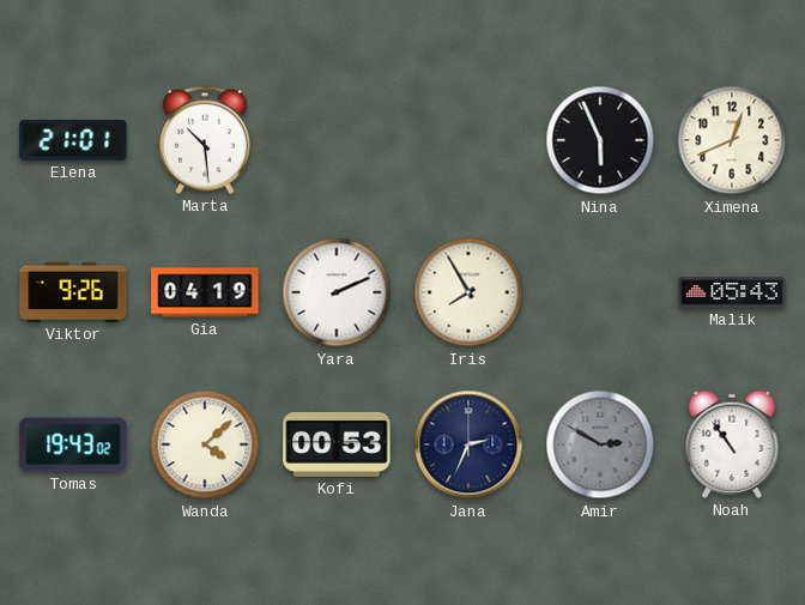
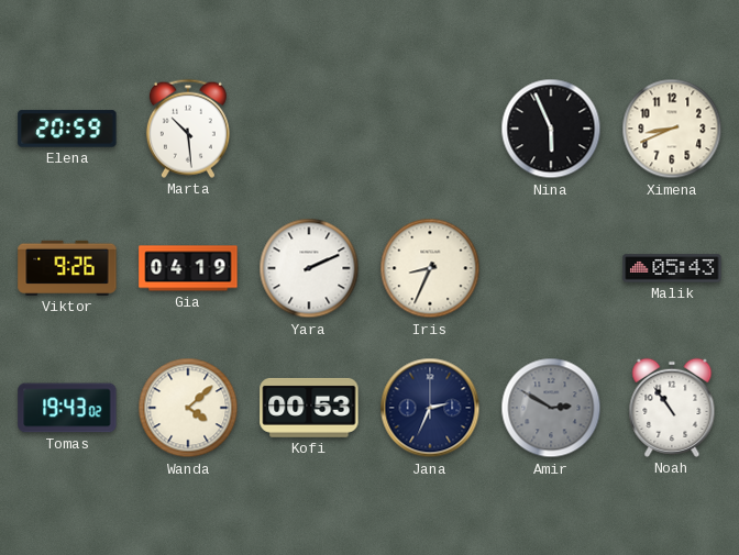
Elena: 21:01 -> 20:59
Ximena: 12:41 -> 8:41
Iris: 7:55 -> 8:34
